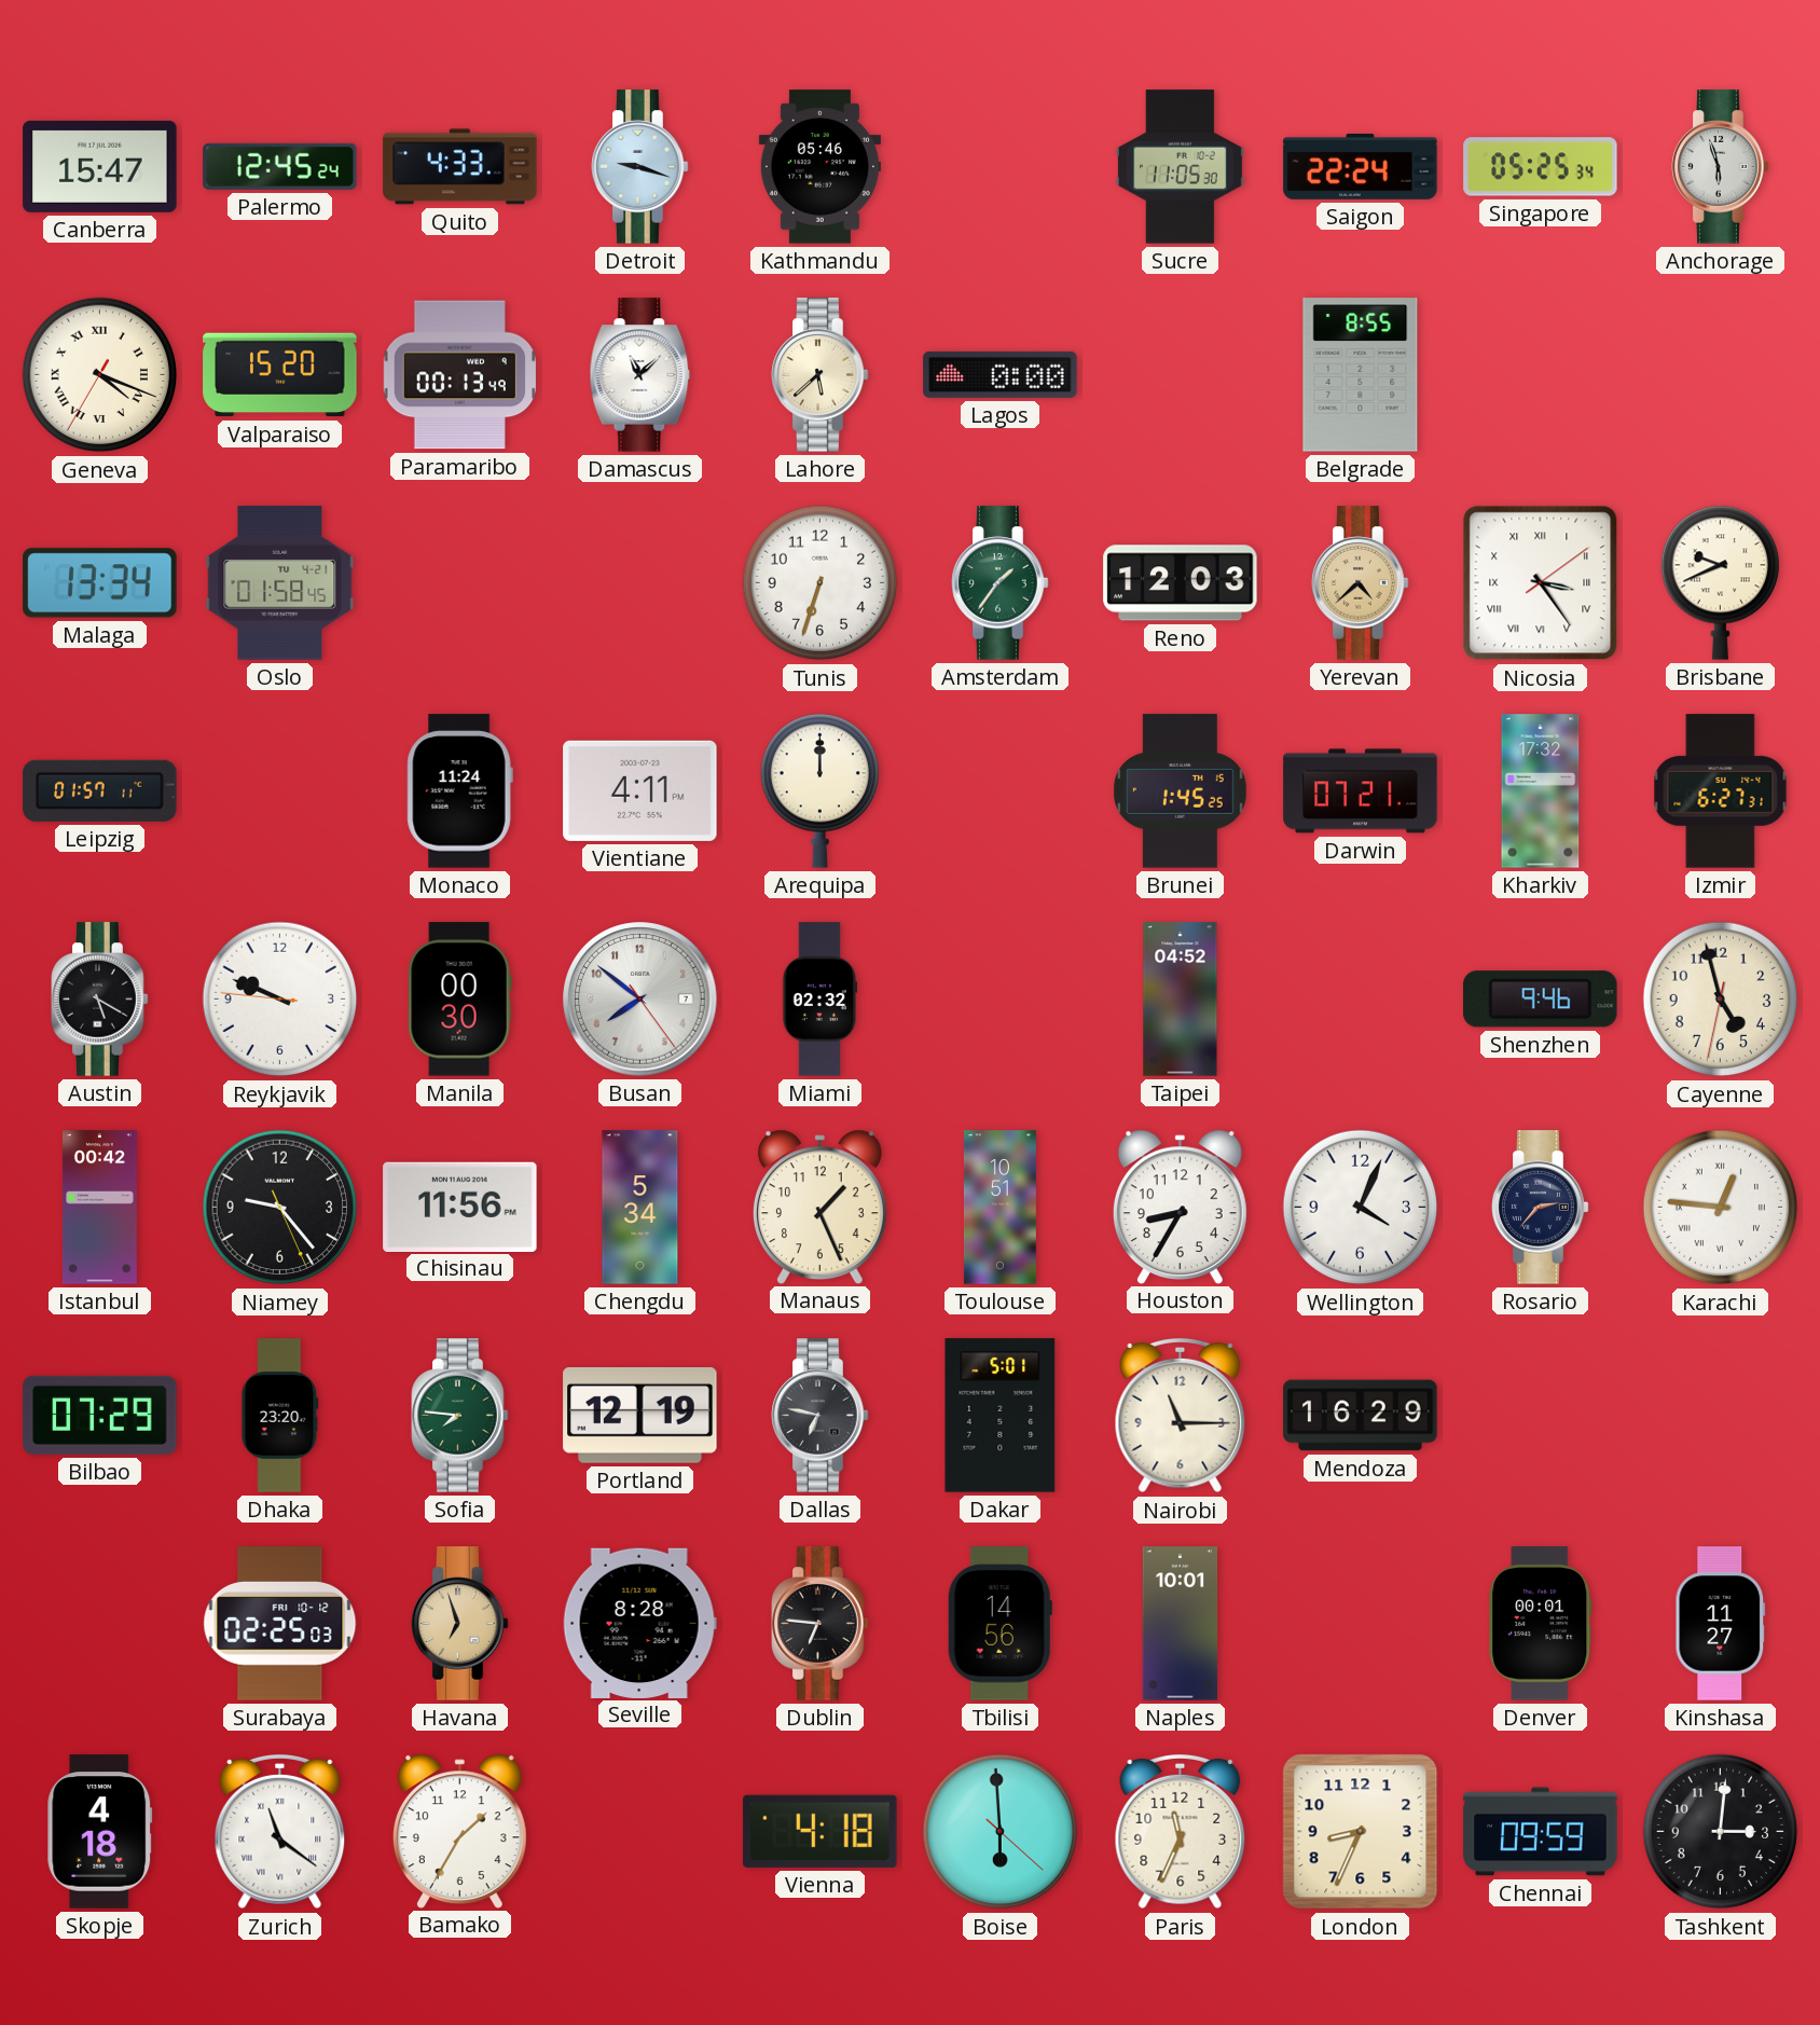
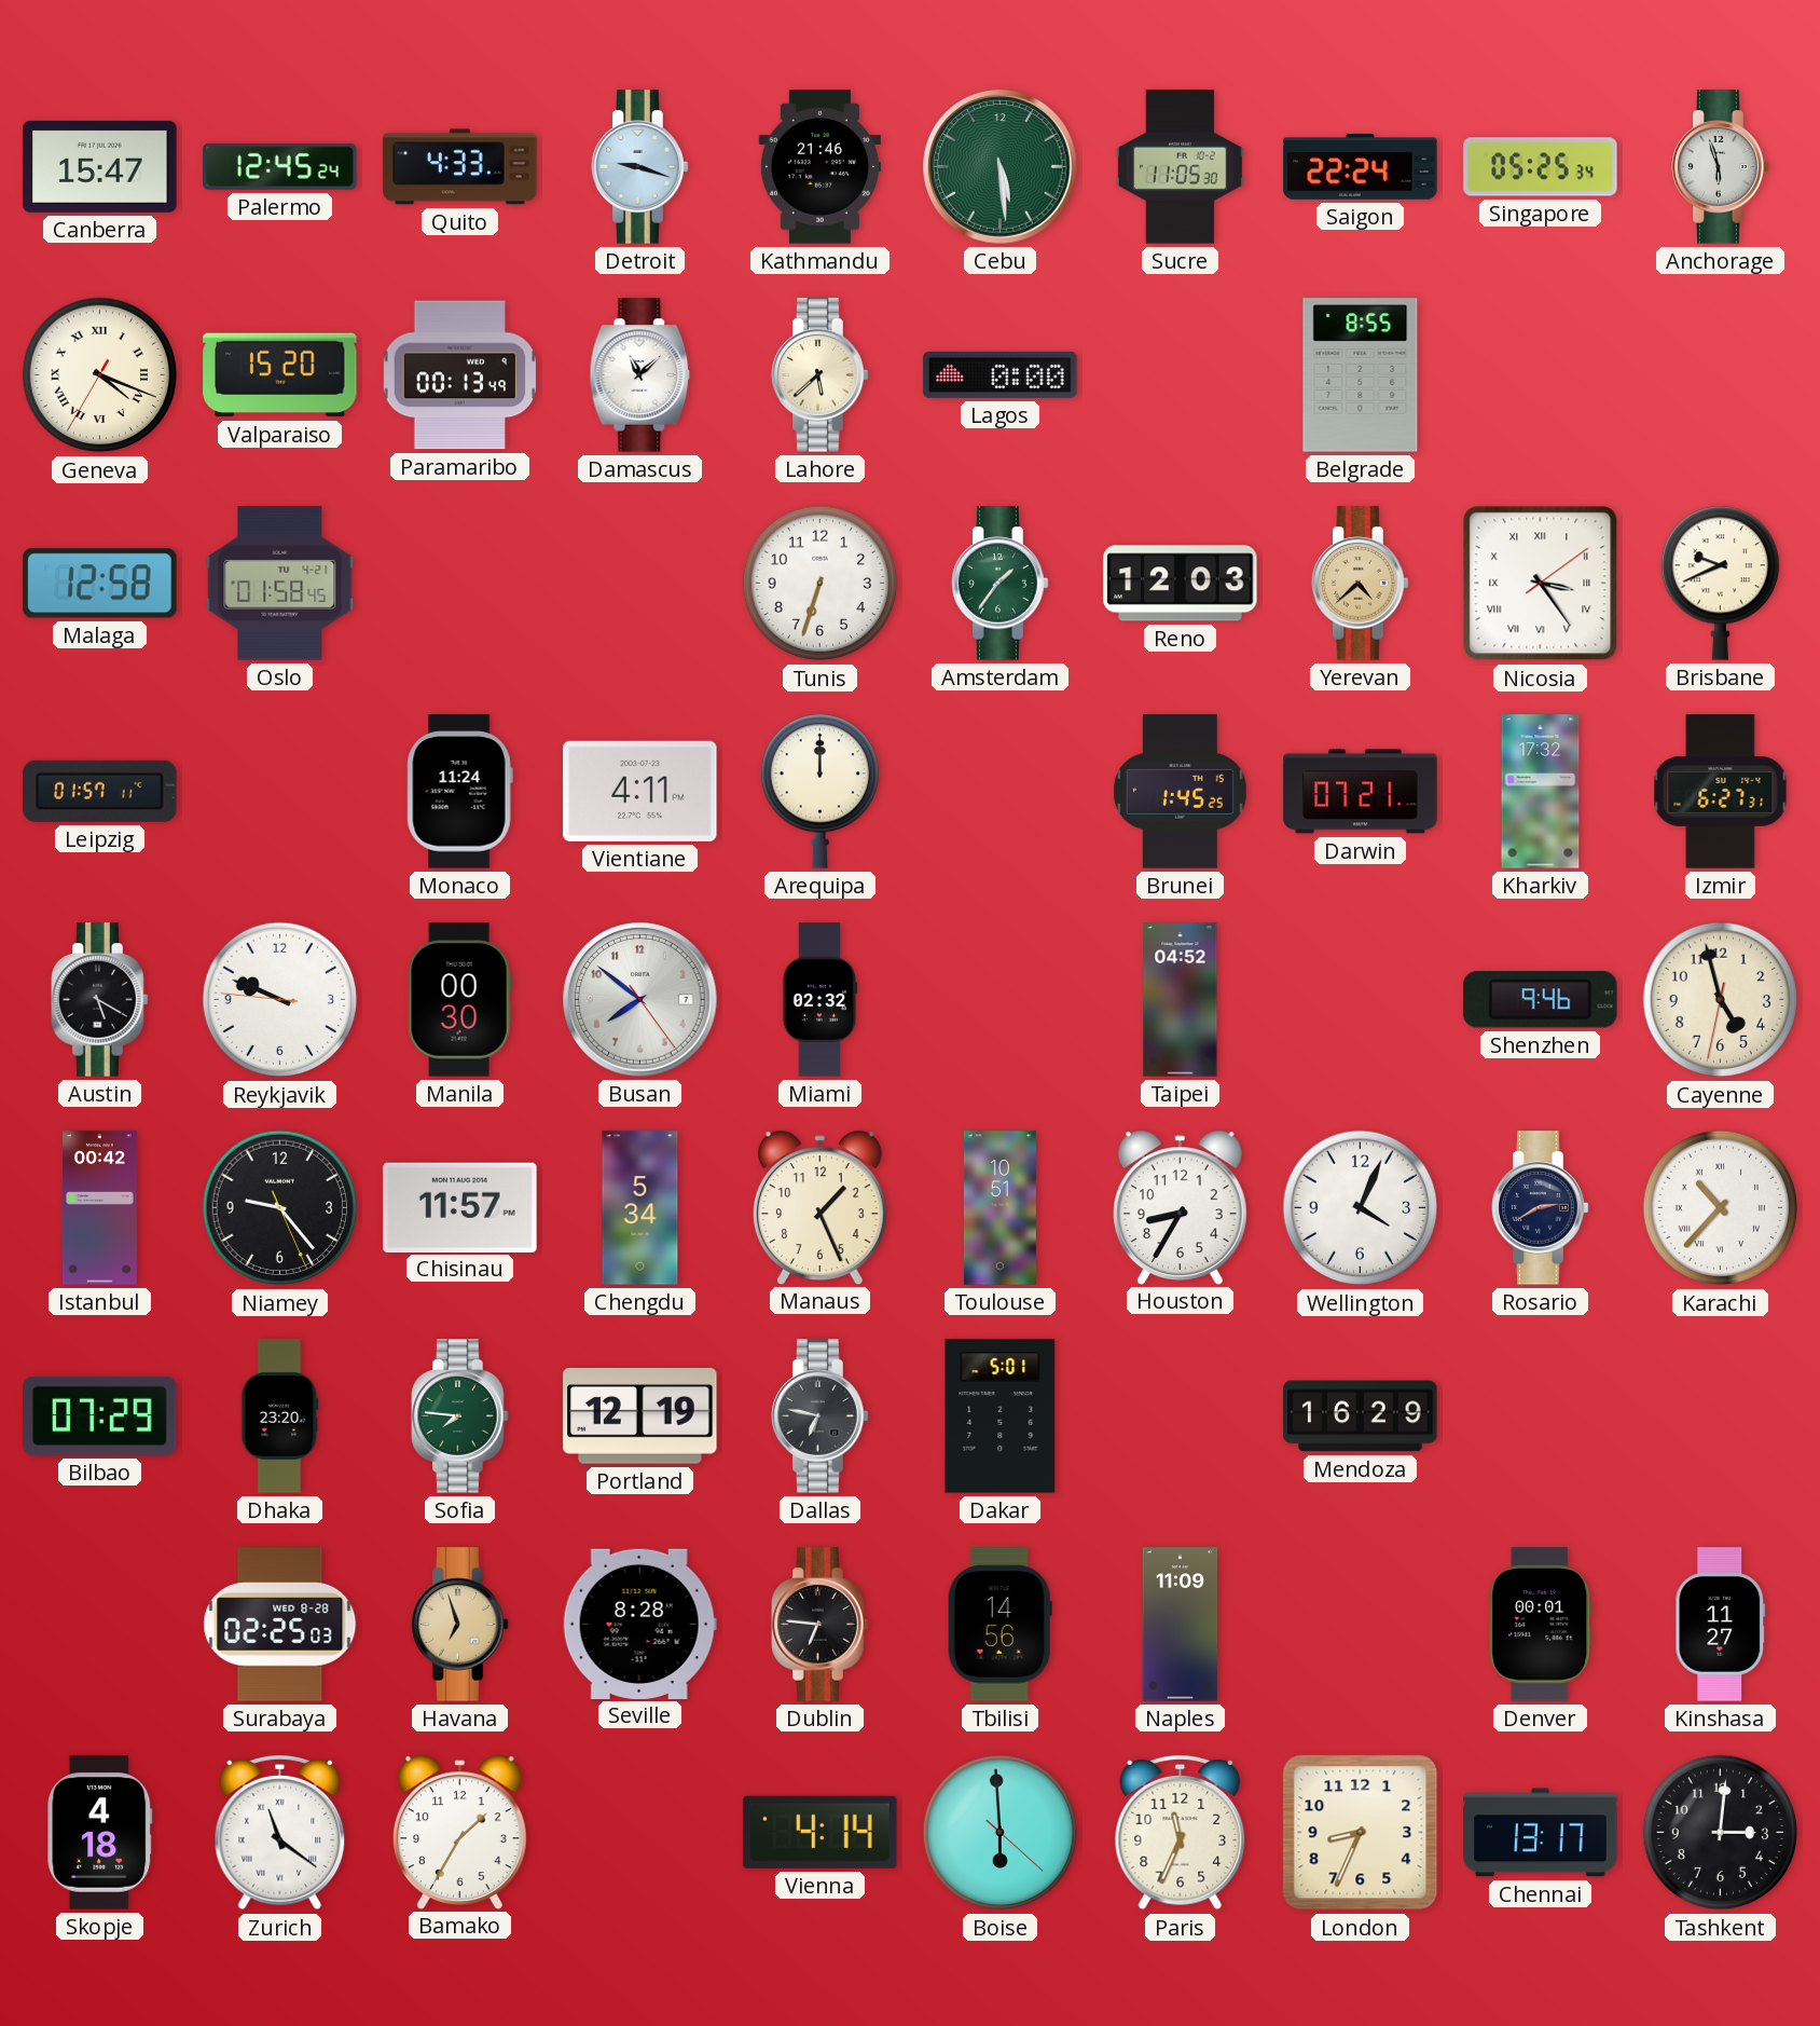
Kathmandu: 05:46 -> 21:46
Cebu: none -> 5:29
Malaga: 13:34 -> 12:58
Chisinau: 11:56 -> 11:57
Rosario: 2:37 -> 2:40
Karachi: 12:46 -> 10:37
Nairobi: 11:15 -> none
Surabaya date: FRI 10-12 -> WED 8-28
Naples: 10:01 -> 11:09
Vienna: 4:18 -> 4:14
Chennai: 09:59 -> 13:17
